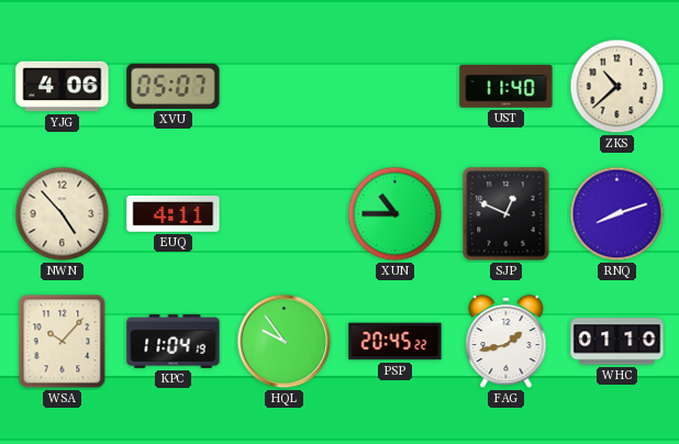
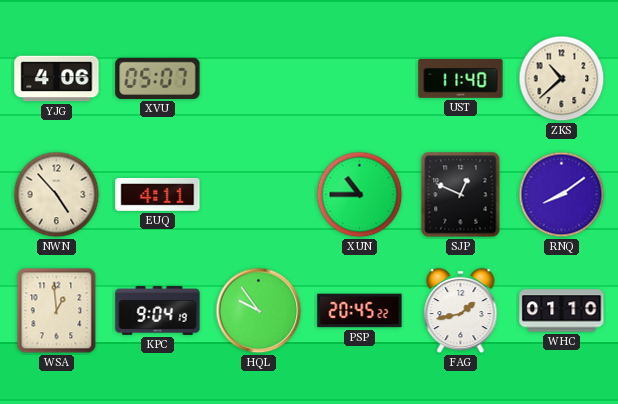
RNQ: 8:12 -> 8:09
WSA: 10:07 -> 12:59
KPC: 11:04 -> 9:04
